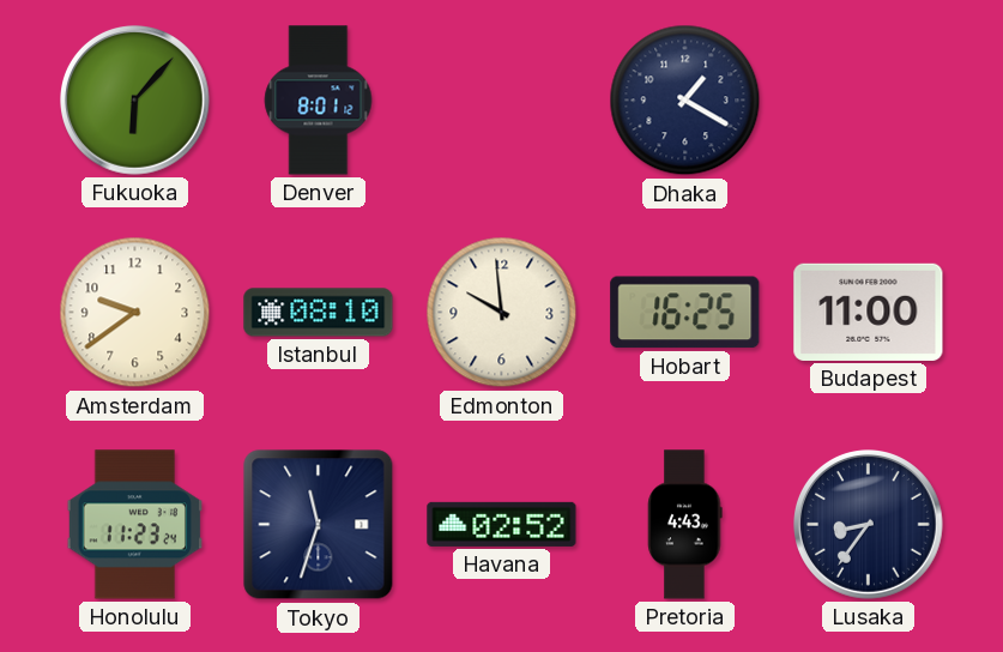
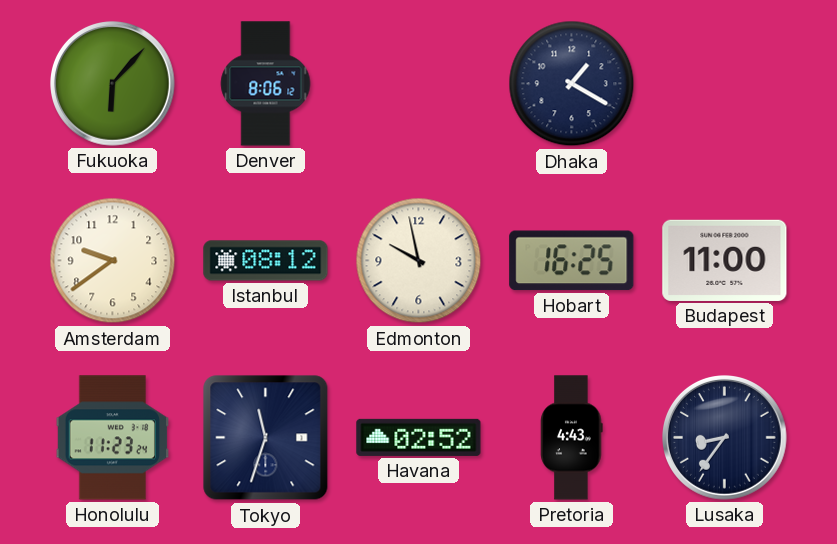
Denver: 8:01 -> 8:06
Istanbul: 08:10 -> 08:12
Edmonton: 9:59 -> 9:58
